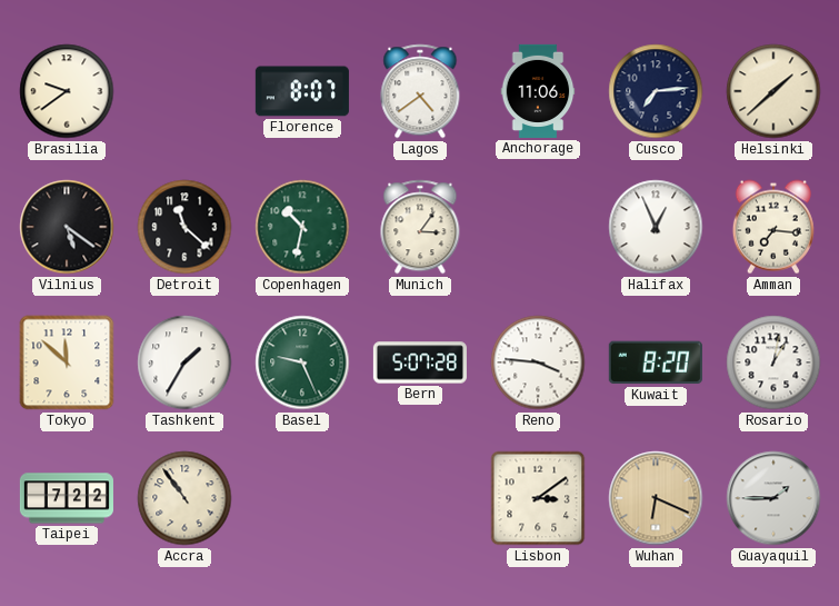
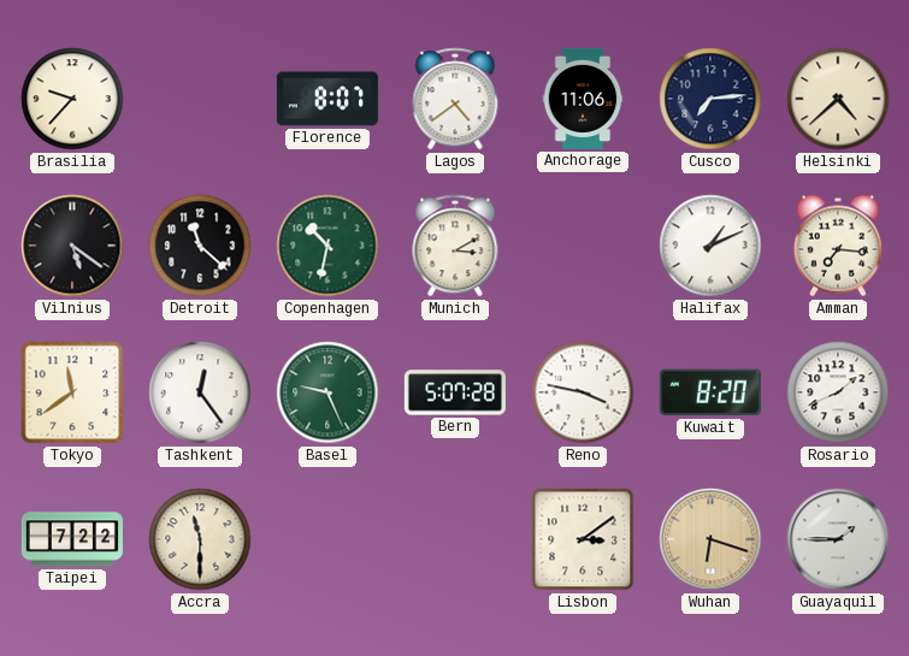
Brasilia: 9:39 -> 9:37
Helsinki: 1:38 -> 4:38
Munich: 3:06 -> 3:10
Halifax: 12:56 -> 1:11
Tokyo: 11:52 -> 11:39
Tashkent: 1:35 -> 12:24
Reno: 3:46 -> 3:47
Rosario: 1:02 -> 1:41
Accra: 10:54 -> 11:30
Wuhan: 6:19 -> 6:18
